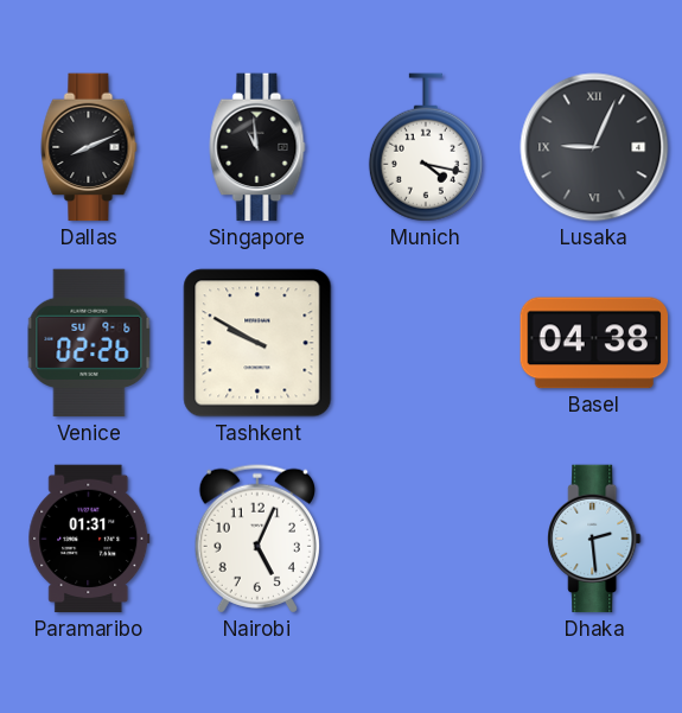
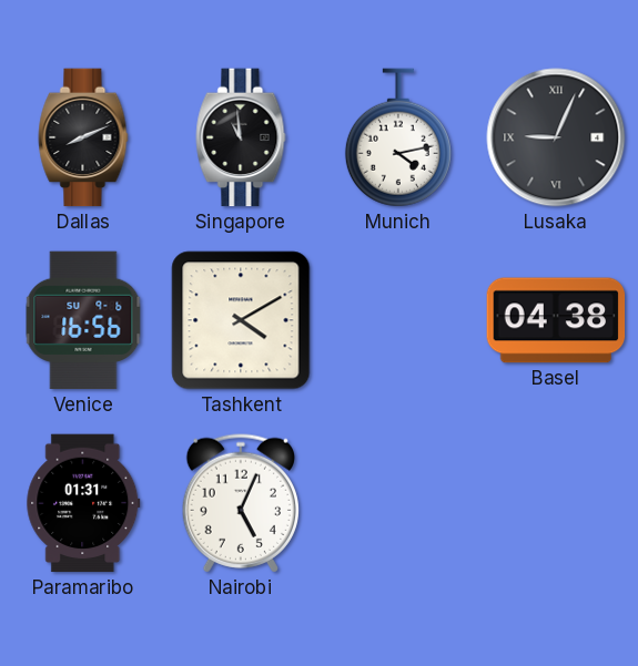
Munich: 4:17 -> 4:13
Venice: 02:26 -> 16:56
Tashkent: 9:50 -> 4:10
Dhaka: 2:29 -> none
